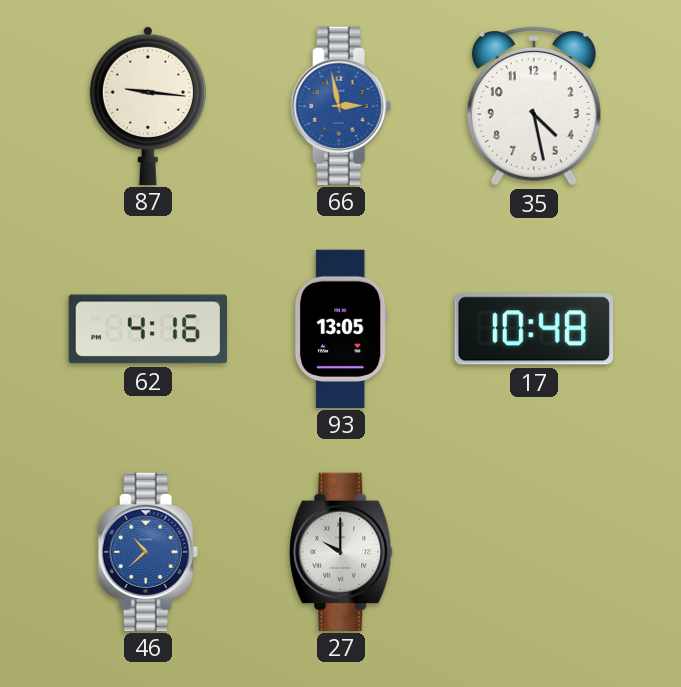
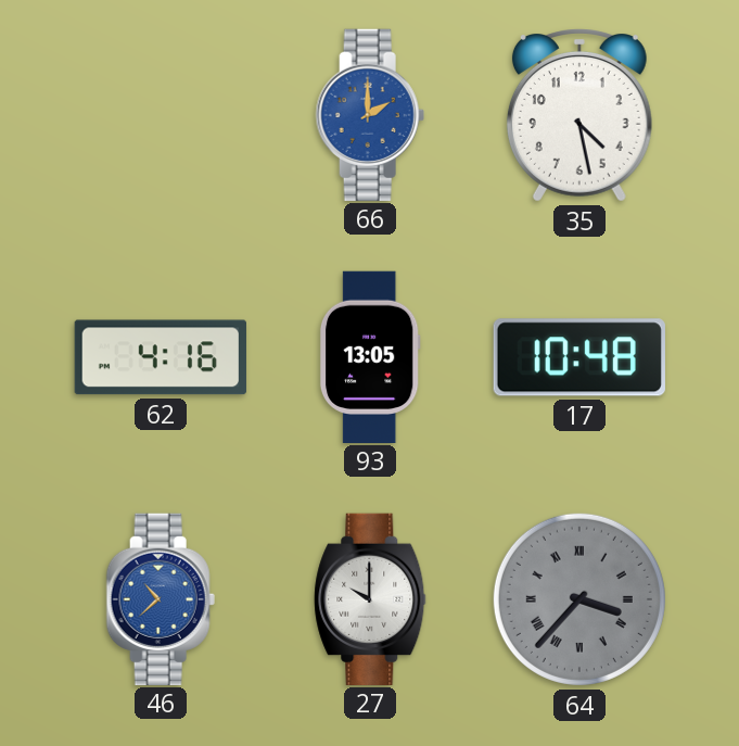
87: 9:16 -> none
66: 2:58 -> 2:00
64: none -> 3:37
